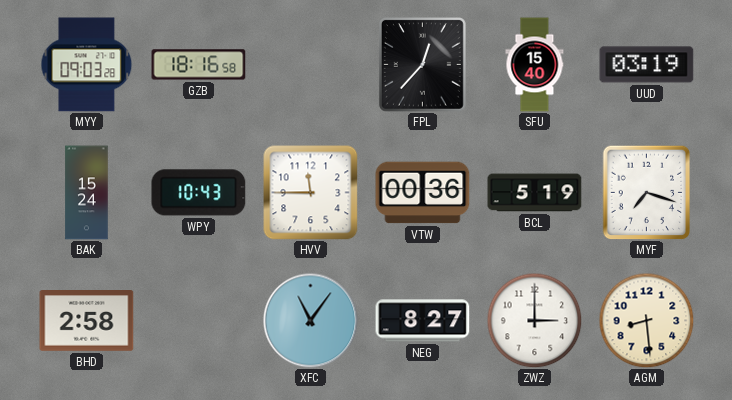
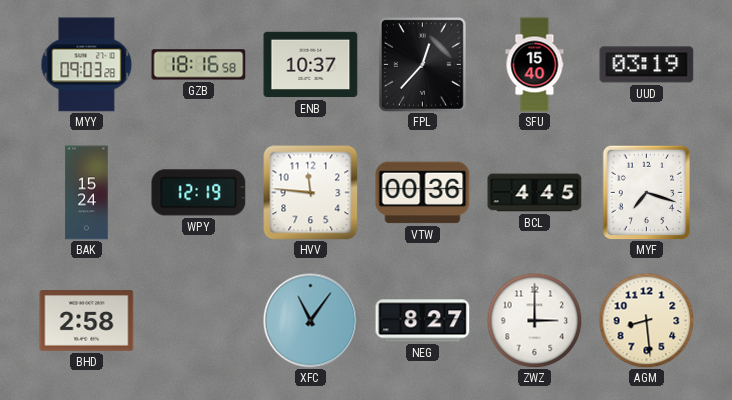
ENB: none -> 10:37
WPY: 10:43 -> 12:19
HVV: 11:45 -> 11:46
BCL: 5:19 -> 4:45
